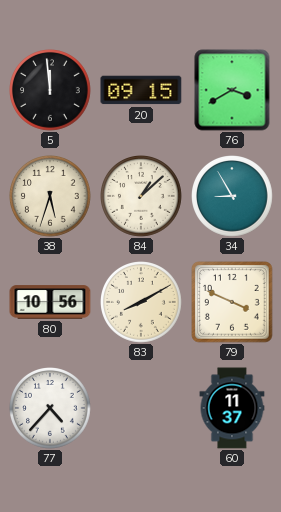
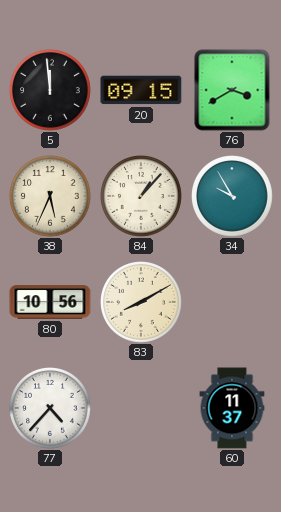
38: 5:33 -> 5:34
84: 1:08 -> 1:07
34: 8:55 -> 9:55
79: 3:49 -> none
